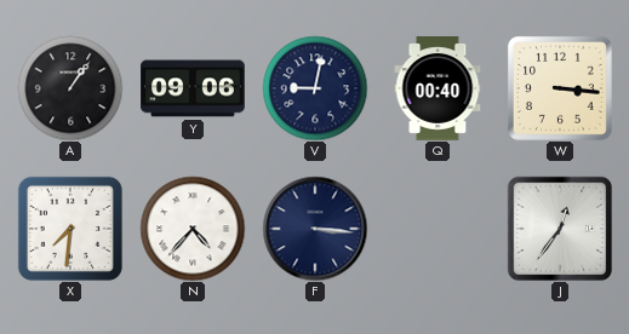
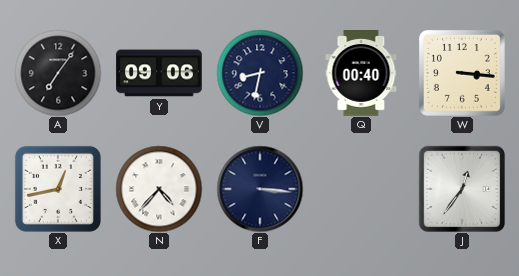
A: 1:06 -> 7:06
V: 9:02 -> 8:32
X: 7:31 -> 12:43
